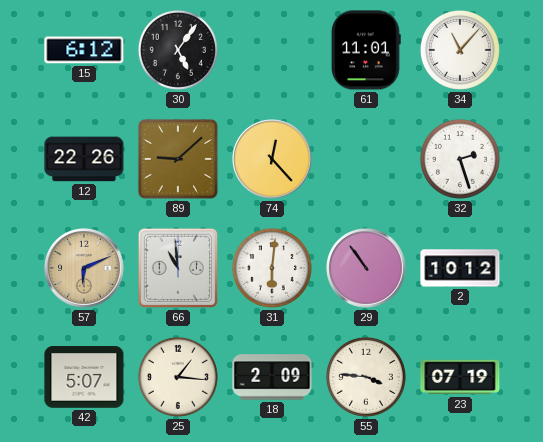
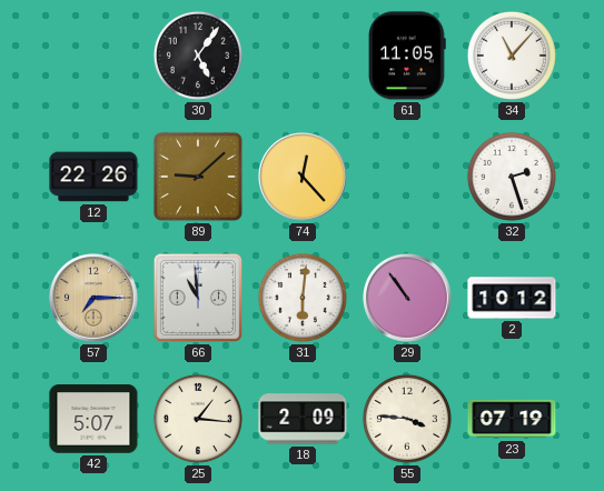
15: 6:12 -> none
61: 11:01 -> 11:05
57: 6:11 -> 7:15
